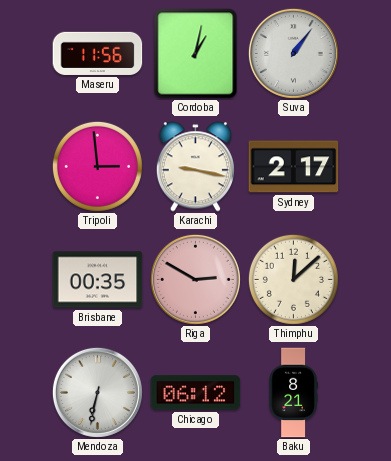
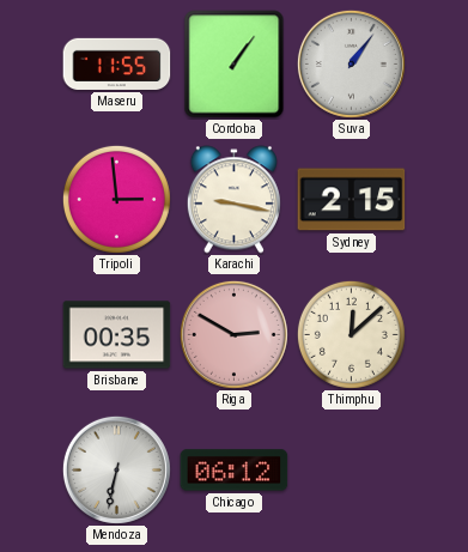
Maseru: 11:56 -> 11:55
Cordoba: 1:02 -> 1:06
Sydney: 2:17 -> 2:15
Baku: 8:21 -> none
